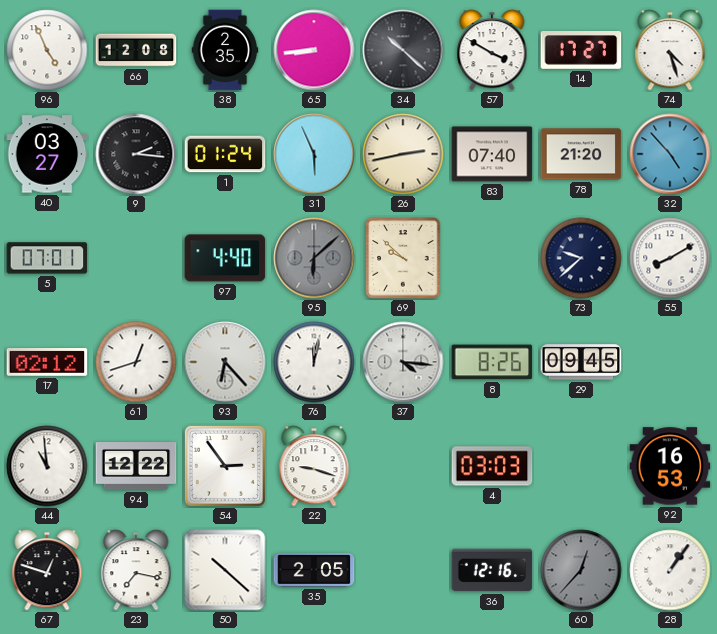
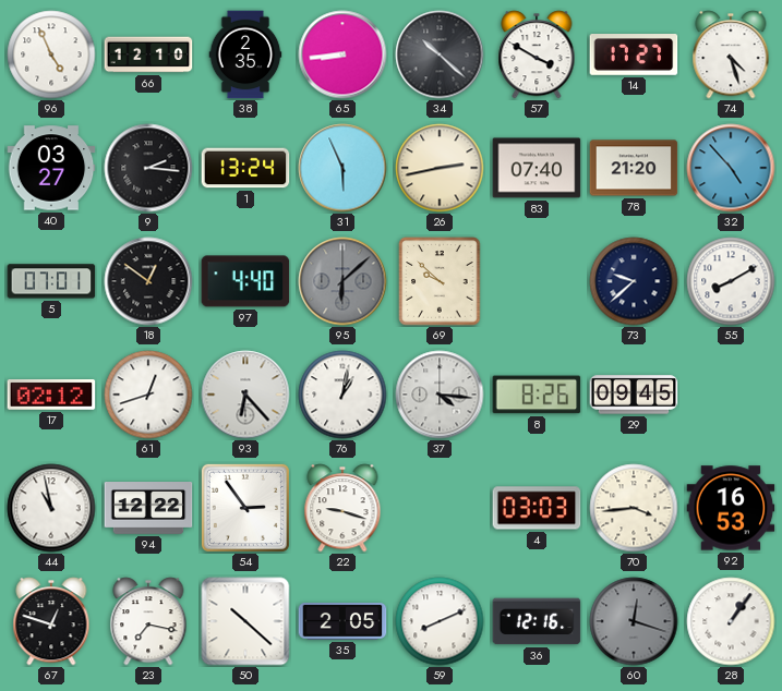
66: 12:08 -> 12:10
1: 01:24 -> 13:24
18: none -> 12:51
76: 12:02 -> 1:02
44: 10:59 -> 10:58
70: none -> 3:44
59: none -> 8:11
60: 12:37 -> 12:18
